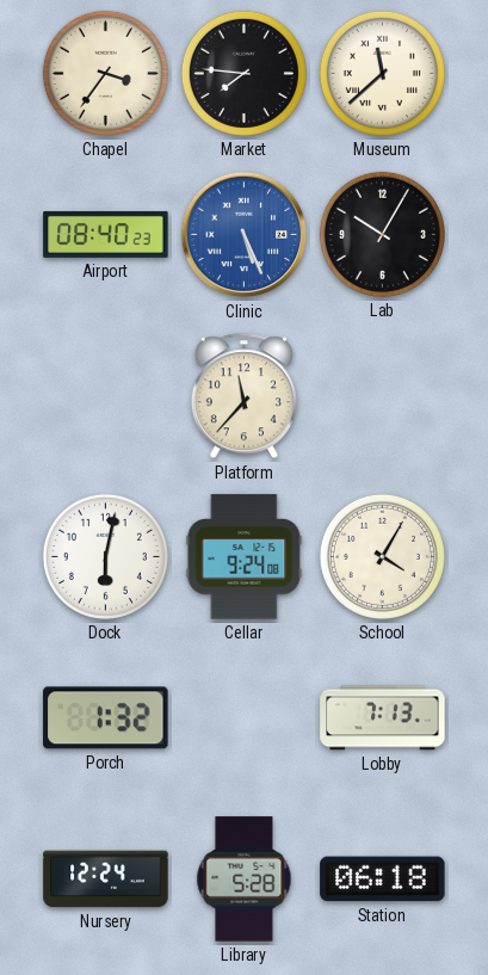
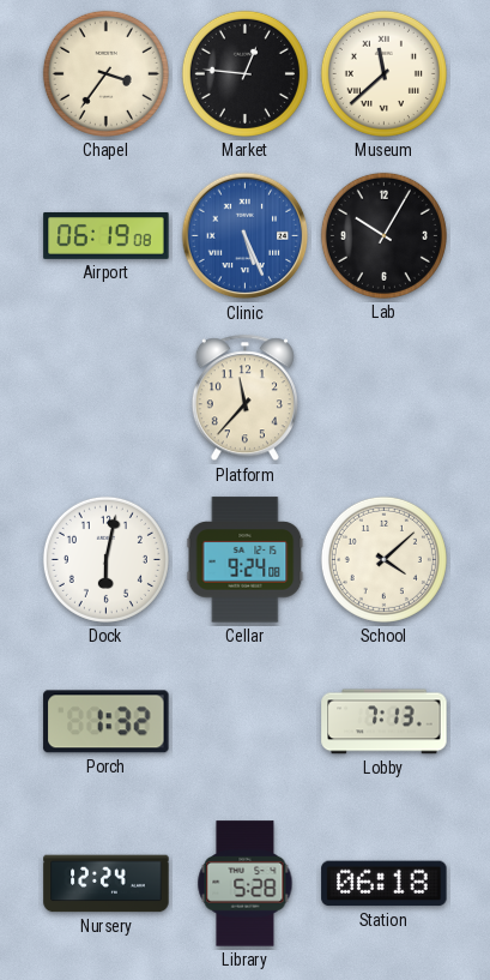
Market: 7:46 -> 12:46
Airport: 08:40 -> 06:19
School: 4:05 -> 4:08
